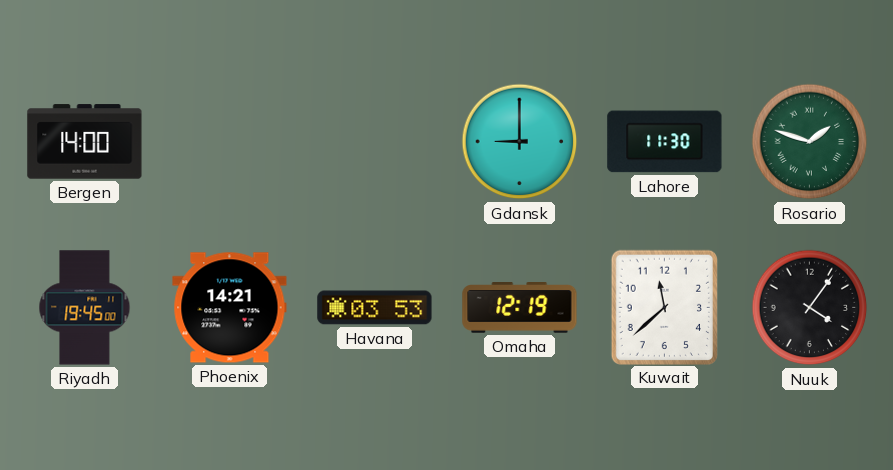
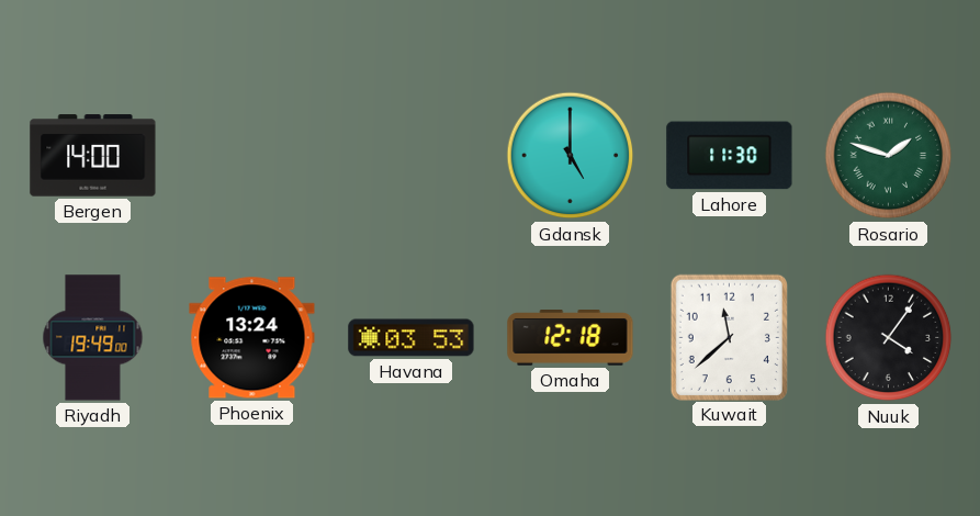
Gdansk: 9:00 -> 5:00
Riyadh: 19:45 -> 19:49
Phoenix: 14:21 -> 13:24
Omaha: 12:19 -> 12:18
